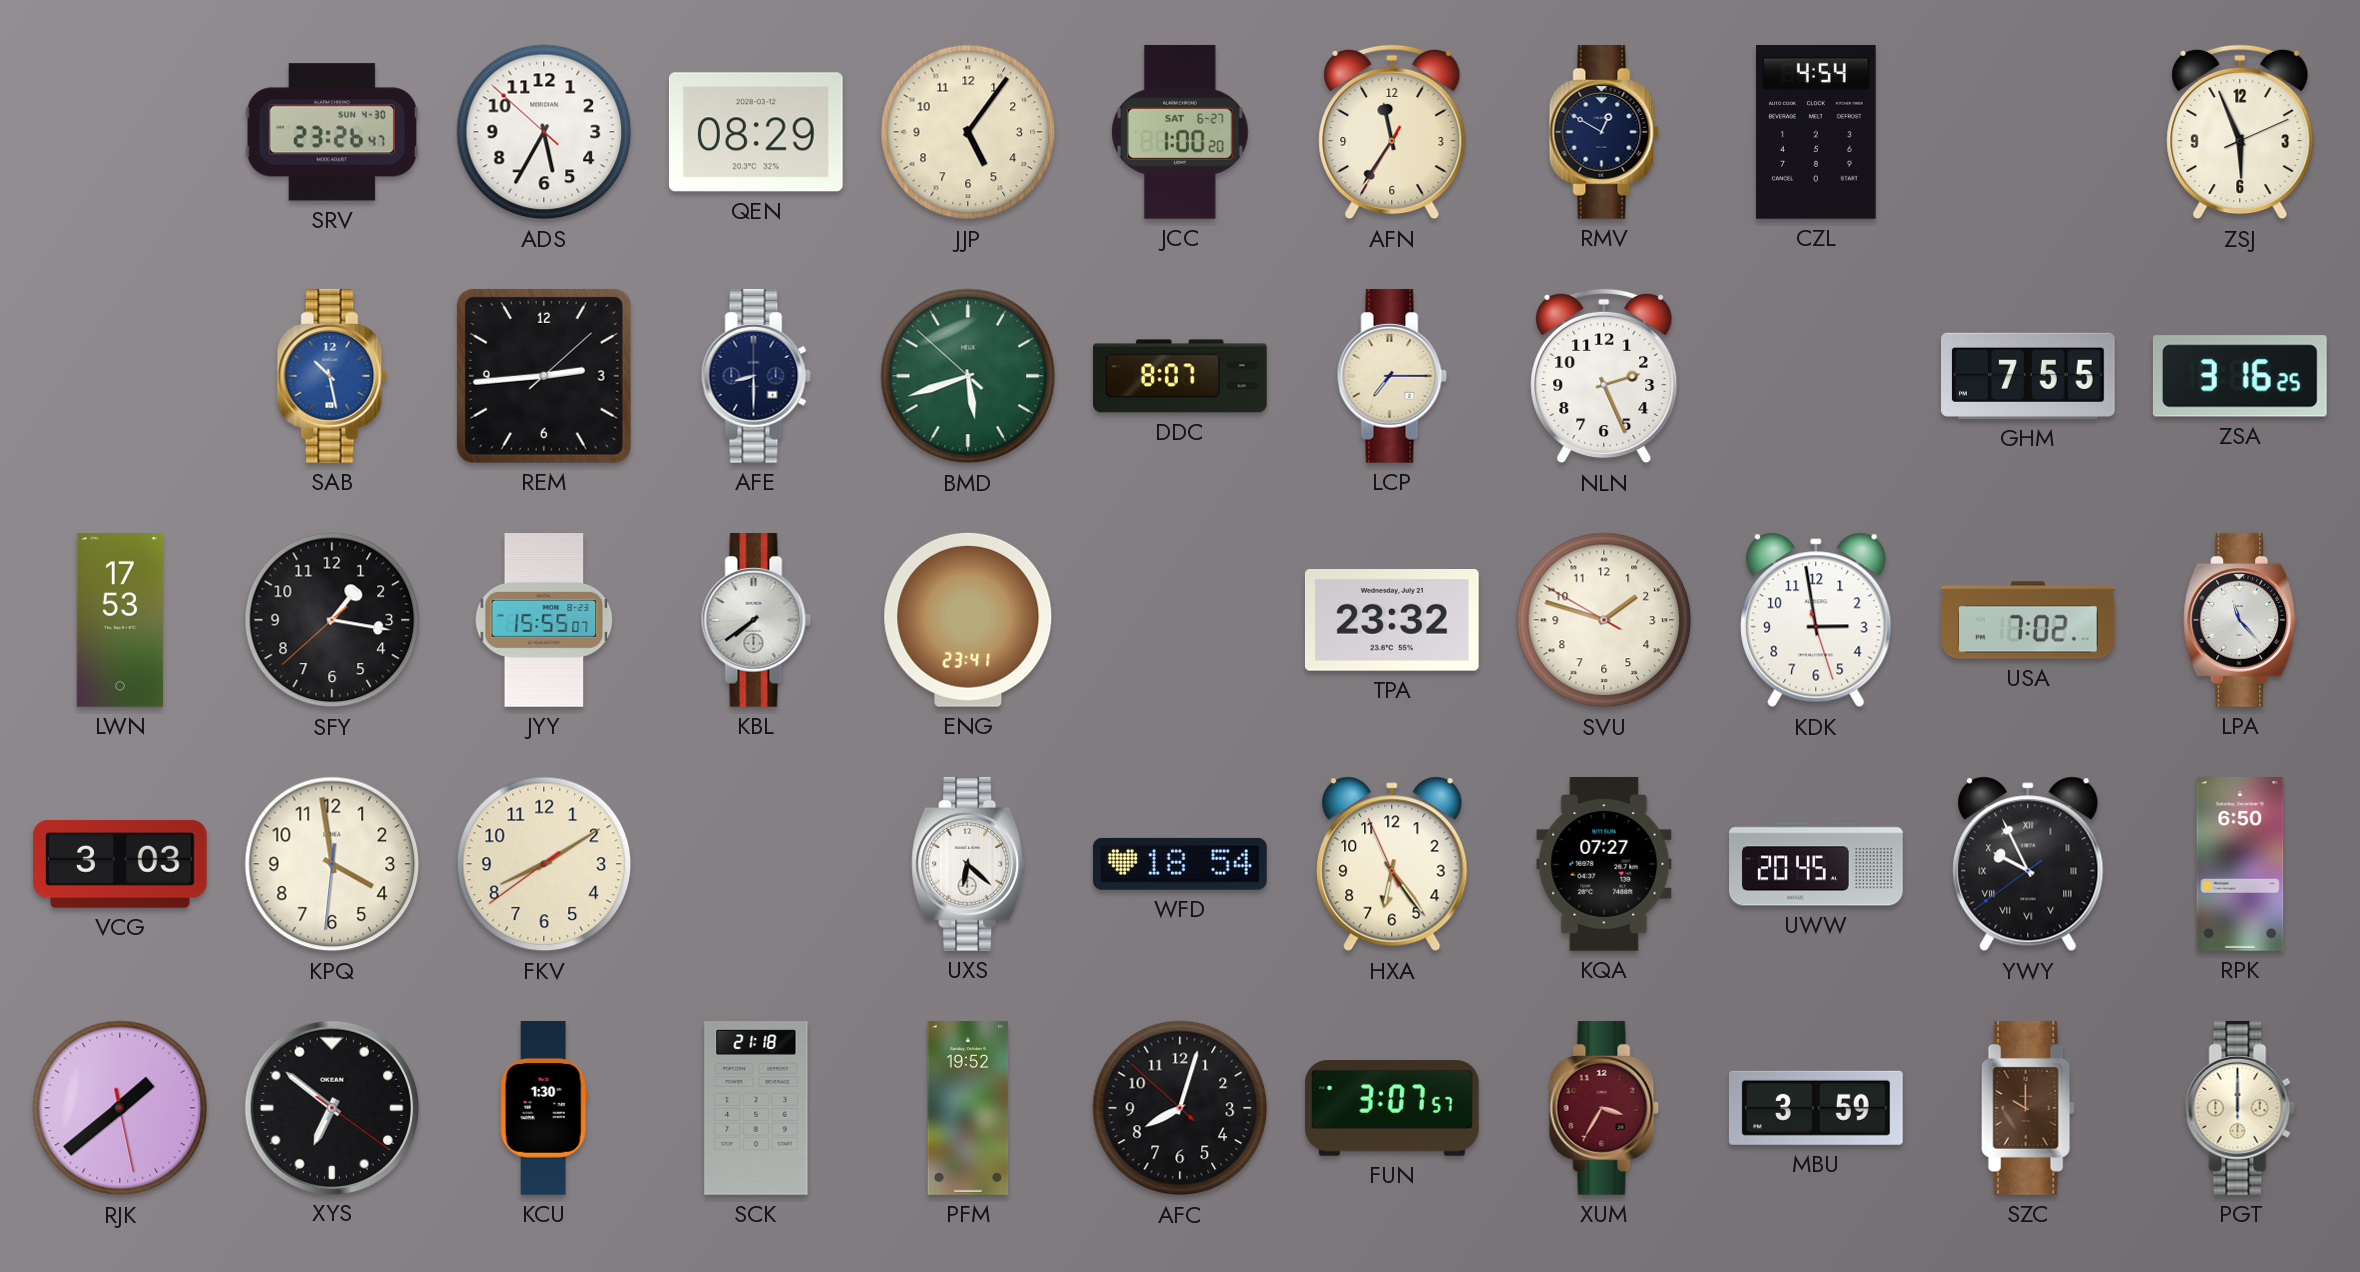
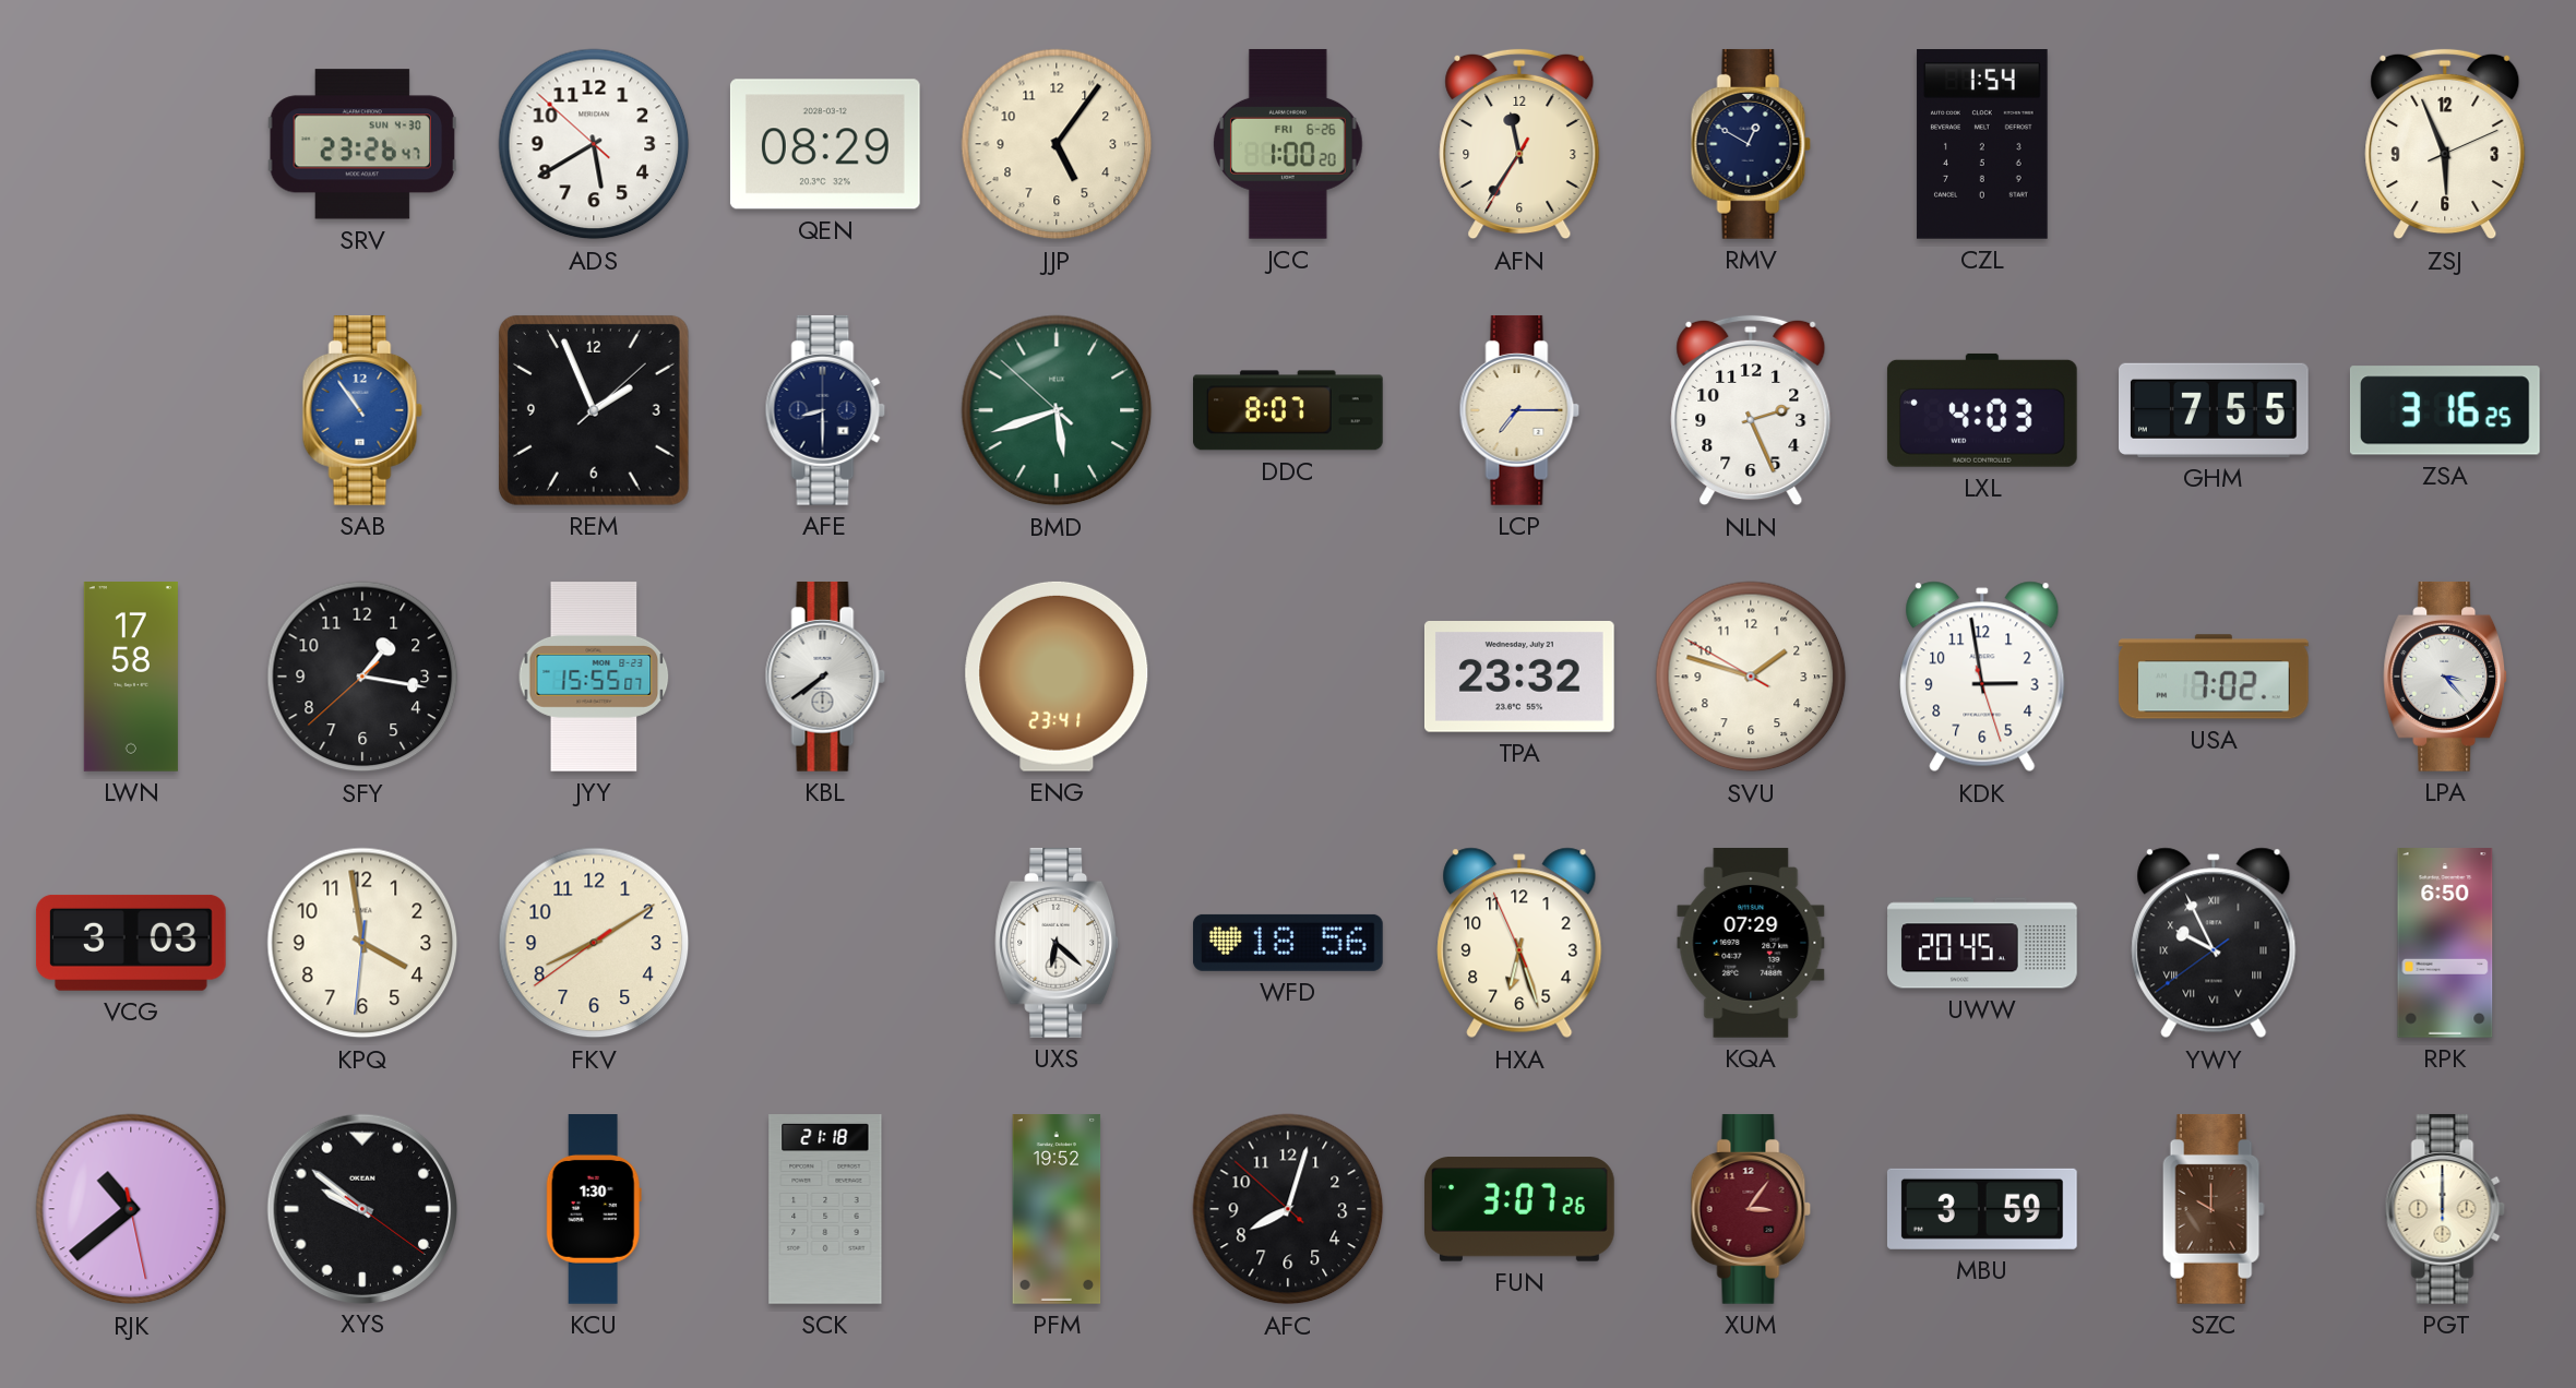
ADS: 5:34 -> 5:39
JCC date: SAT 6-27 -> FRI 6-26
CZL: 4:54 -> 1:54
SAB: 10:28 -> 10:54
REM: 2:44 -> 1:56
LXL: none -> 4:03
LWN: 17:53 -> 17:58
LPA: 11:23 -> 3:23
WFD: 18:54 -> 18:56
HXA: 6:23 -> 6:26
KQA: 07:27 -> 07:29
RJK: 1:38 -> 10:38
XYS: 6:51 -> 9:51
FUN: 3:07:57 -> 3:07:26
XUM: 3:35 -> 3:06
